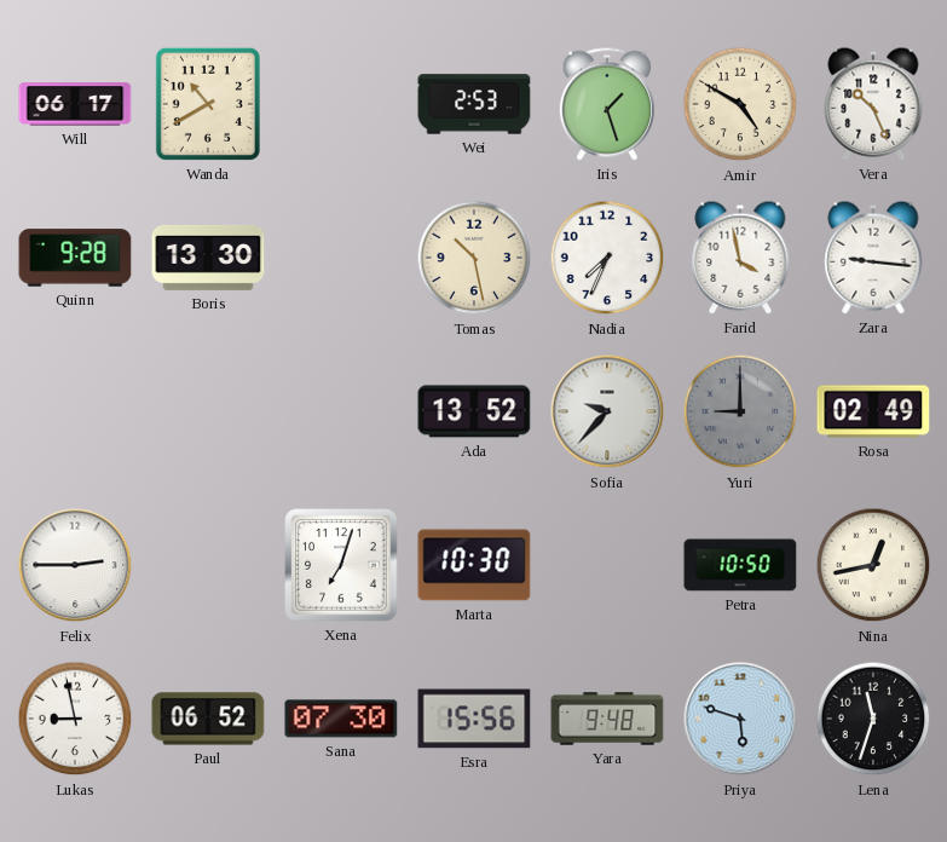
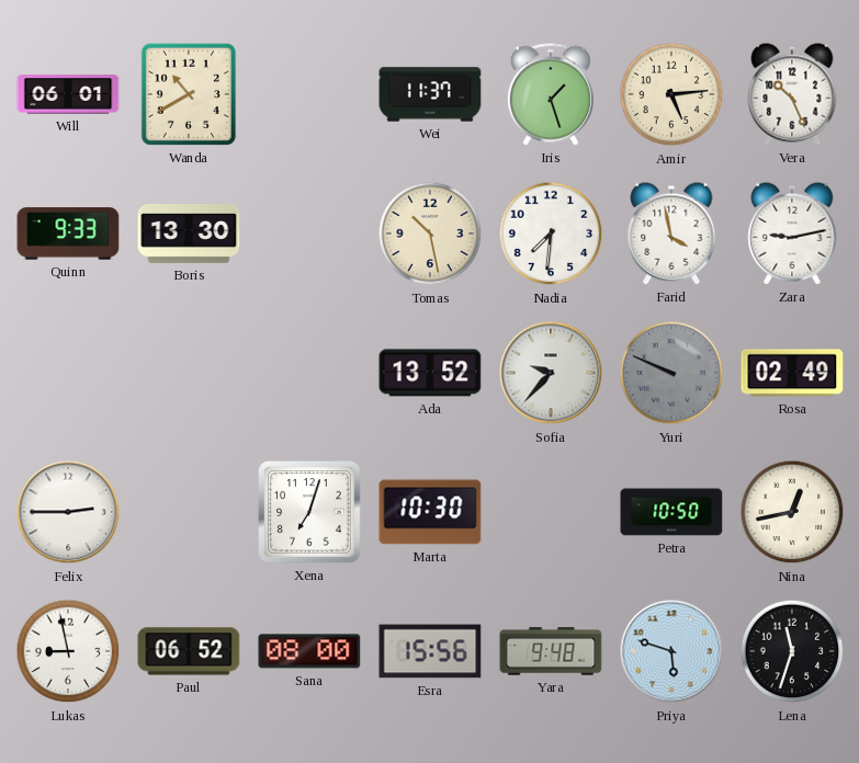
Will: 06:17 -> 06:01
Wei: 2:53 -> 11:37
Amir: 4:50 -> 5:14
Quinn: 9:28 -> 9:33
Nadia: 7:34 -> 7:31
Zara: 9:16 -> 9:13
Yuri: 9:00 -> 9:49
Sana: 07:30 -> 08:00
